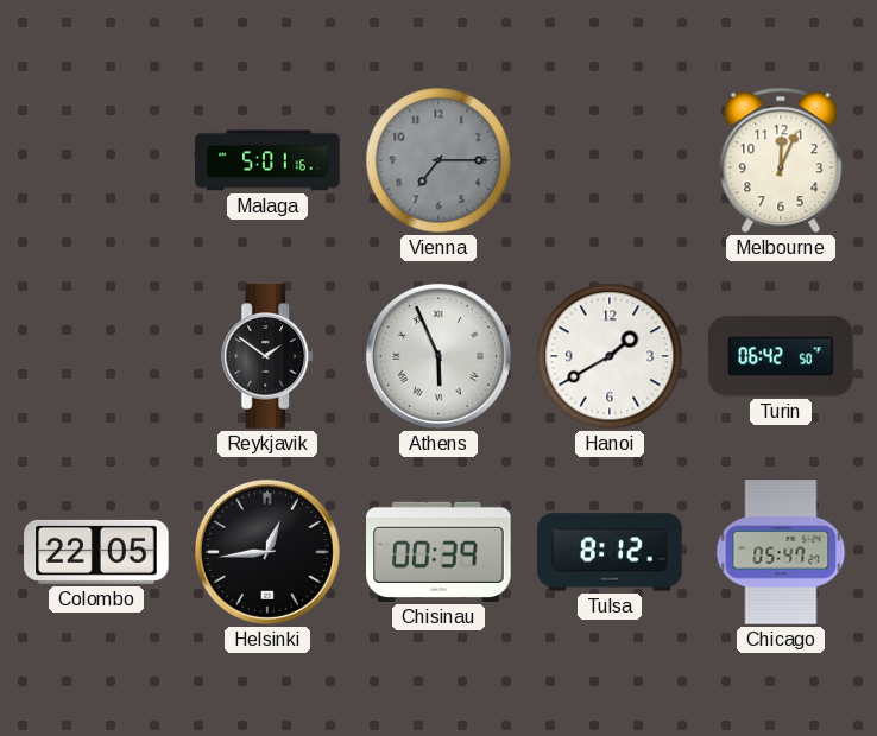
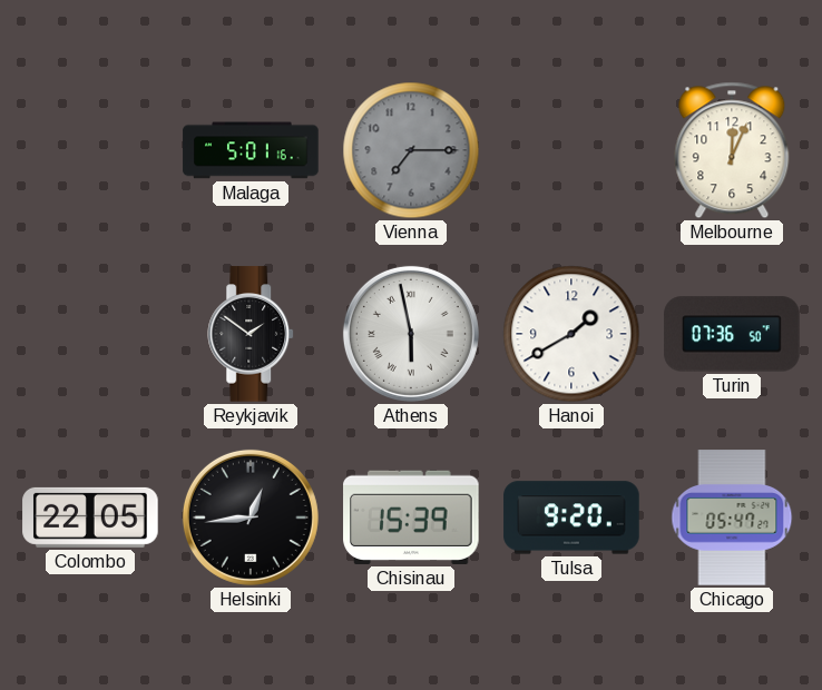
Athens: 5:56 -> 5:58
Turin: 06:42 -> 07:36
Chisinau: 00:39 -> 15:39
Tulsa: 8:12 -> 9:20
